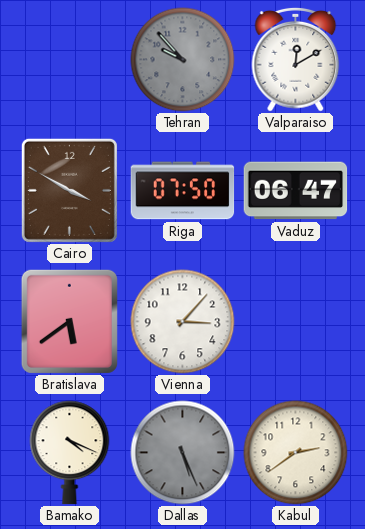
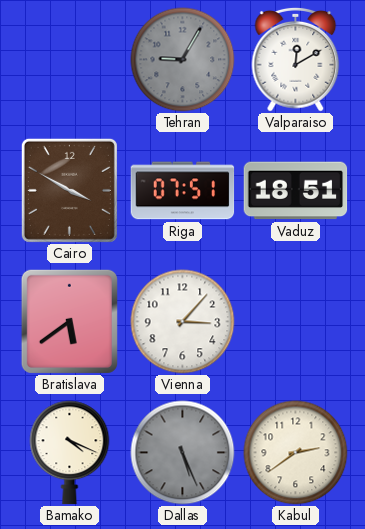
Tehran: 9:53 -> 9:05
Riga: 07:50 -> 07:51
Vaduz: 06:47 -> 18:51
